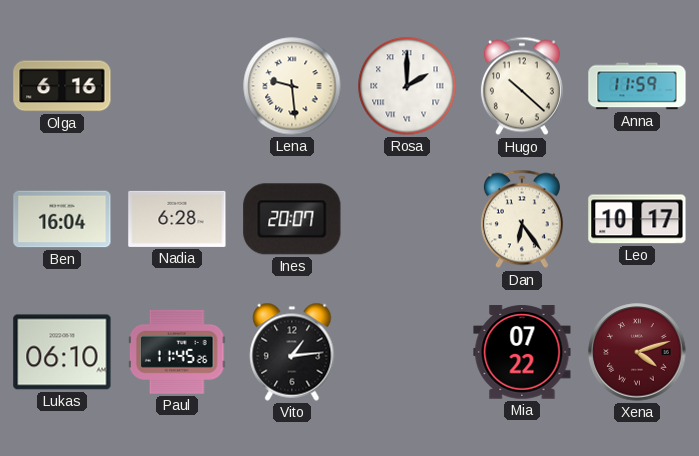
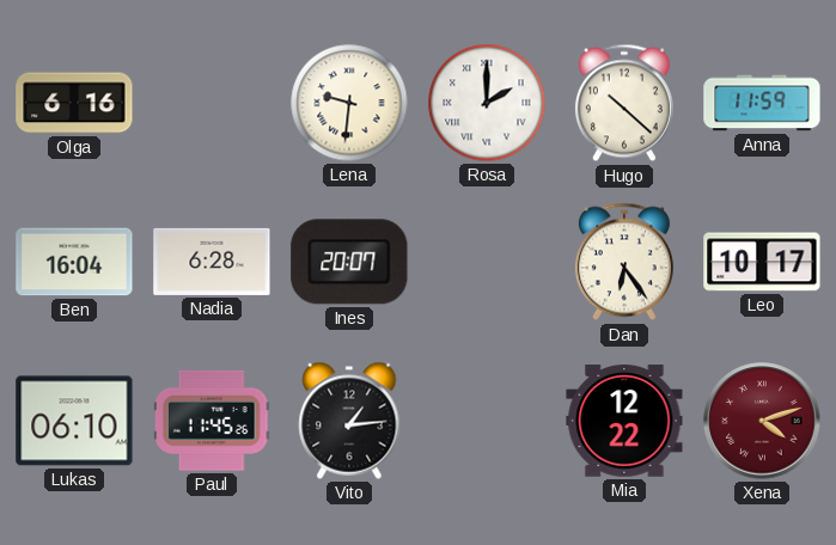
Lena: 9:29 -> 9:31
Mia: 07:22 -> 12:22
